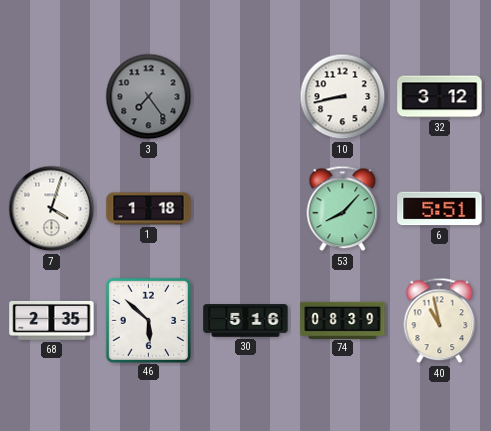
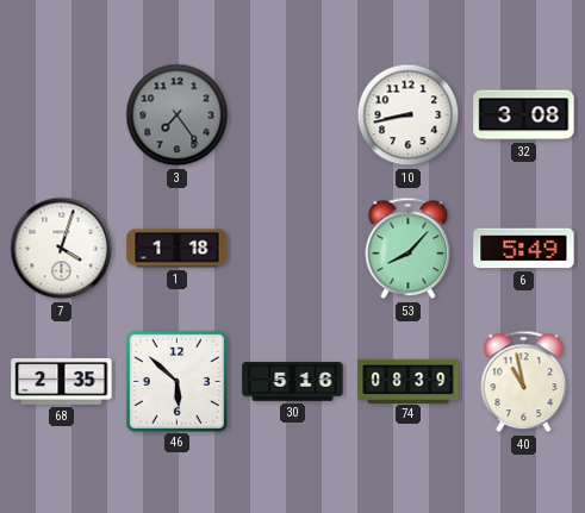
32: 3:12 -> 3:08
6: 5:51 -> 5:49
